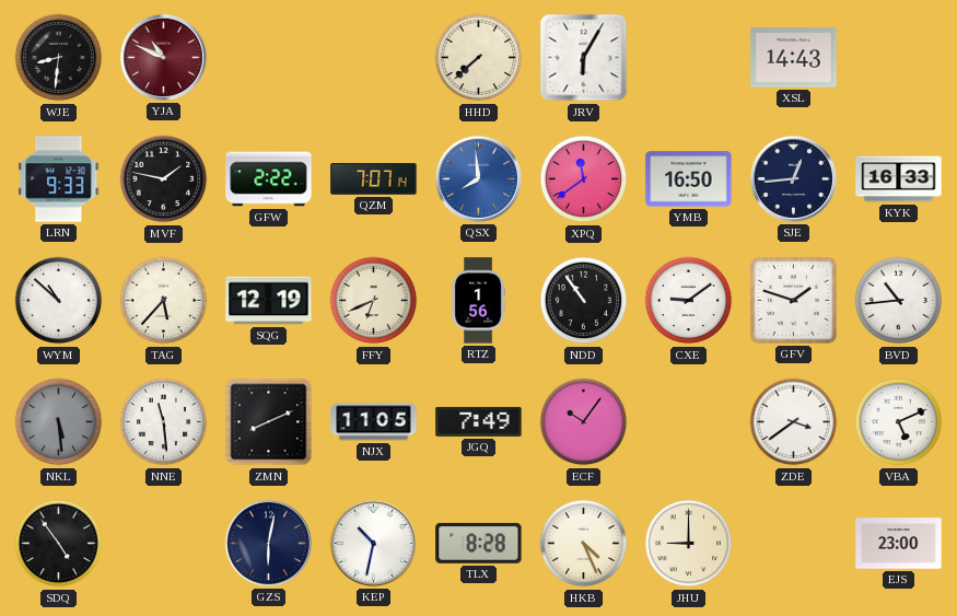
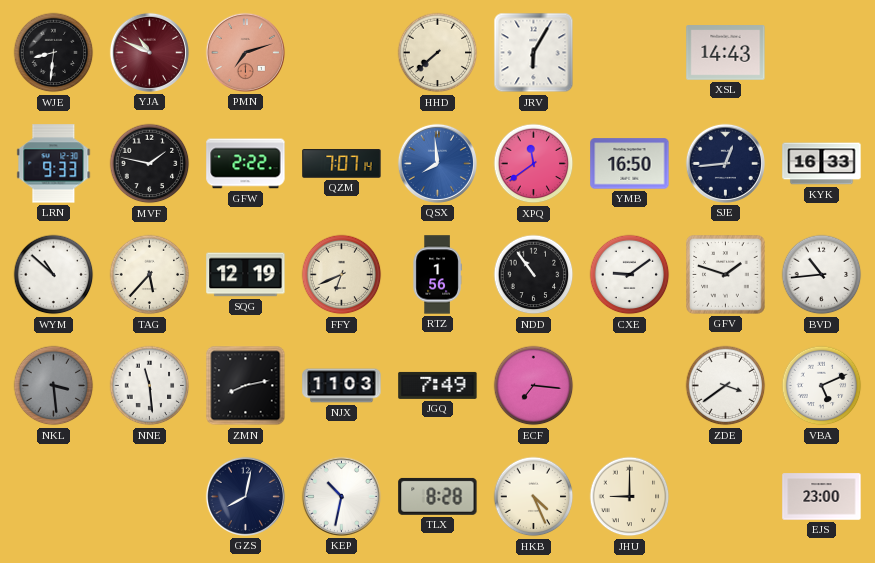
PMN: none -> 7:12
NKL: 5:29 -> 3:29
ZMN: 8:11 -> 8:13
NJX: 11:05 -> 11:03
ECF: 10:06 -> 7:16
SDQ: 4:54 -> none
GZS: 6:02 -> 8:02
